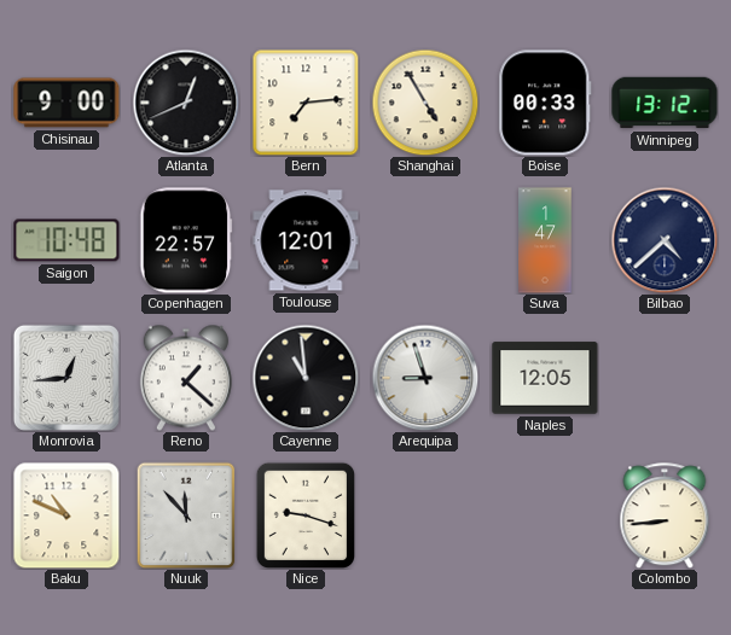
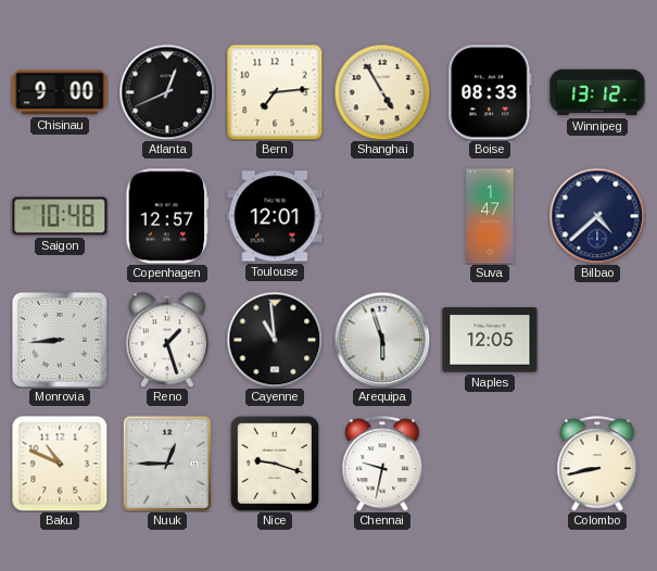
Boise: 00:33 -> 08:33
Copenhagen: 22:57 -> 12:57
Monrovia: 12:44 -> 8:44
Reno: 1:22 -> 1:27
Arequipa: 8:57 -> 5:57
Nuuk: 11:53 -> 12:45
Chennai: none -> 9:32
Colombo: 8:44 -> 8:43
